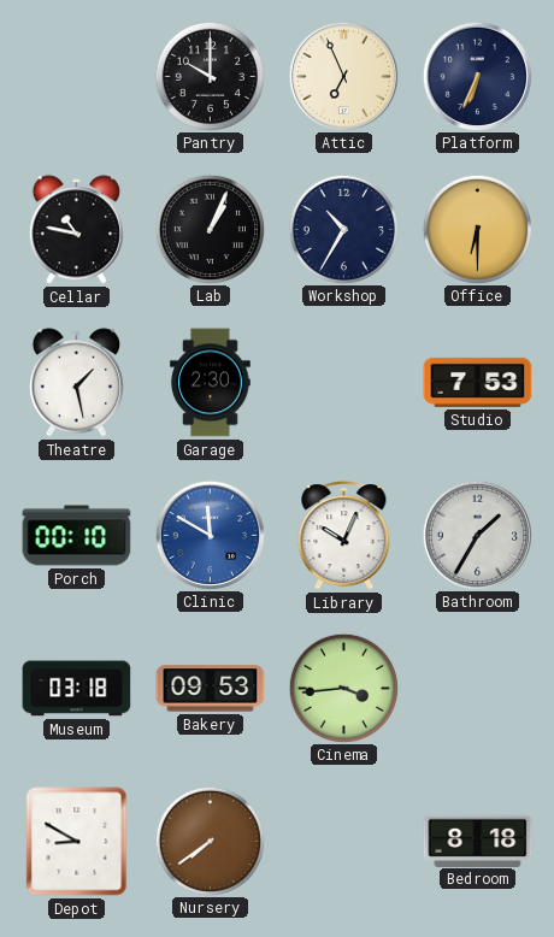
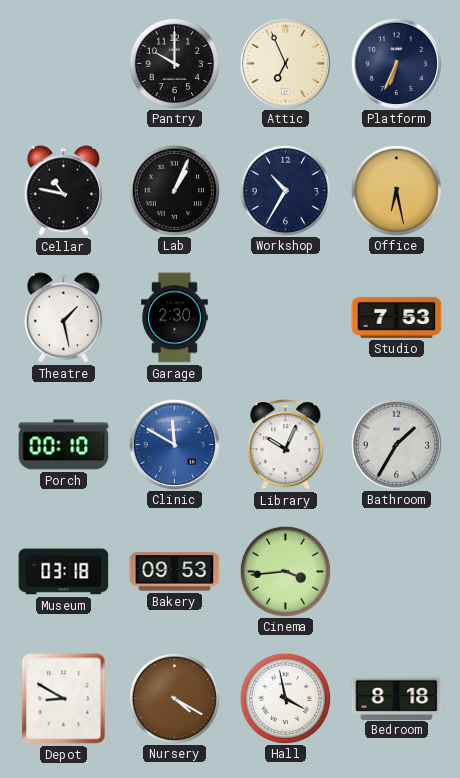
Office: 6:30 -> 6:28
Nursery: 7:39 -> 4:20
Hall: none -> 3:58
